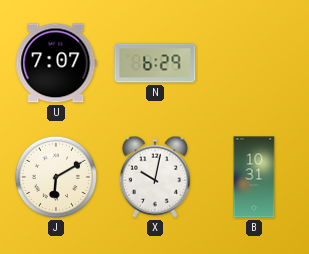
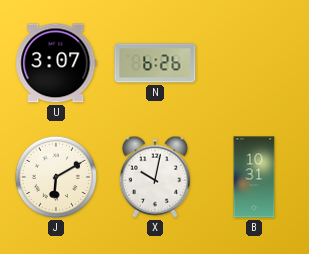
U: 7:07 -> 3:07
N: 6:29 -> 6:26
